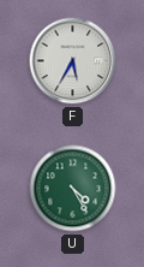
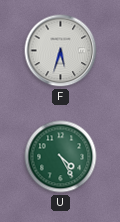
F: 5:35 -> 5:33
